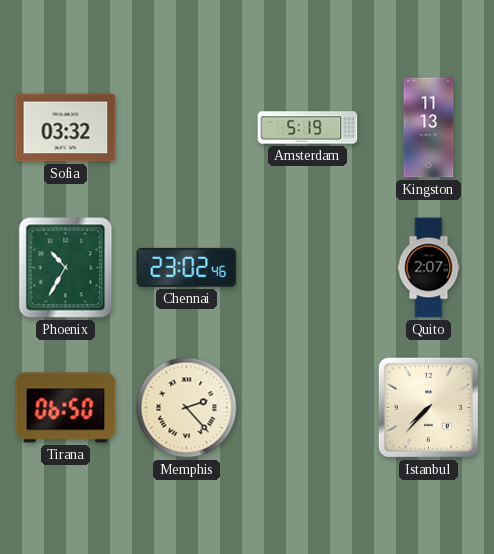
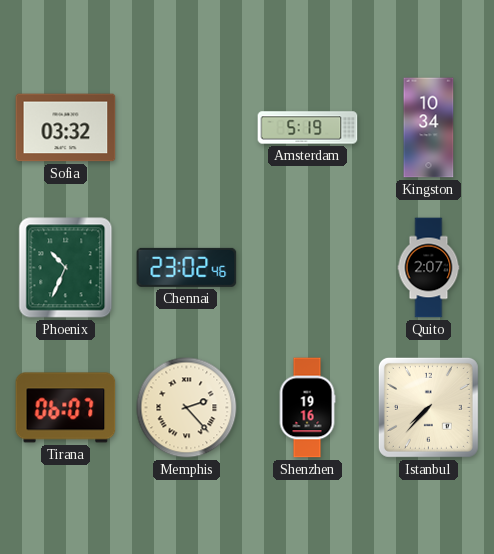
Kingston: 11:13 -> 10:34
Phoenix: 10:35 -> 10:34
Tirana: 06:50 -> 06:07
Shenzhen: none -> 19:16
